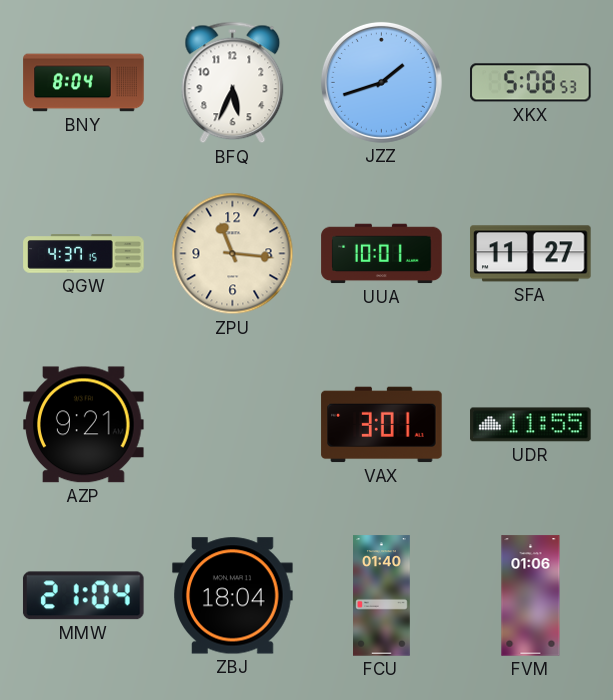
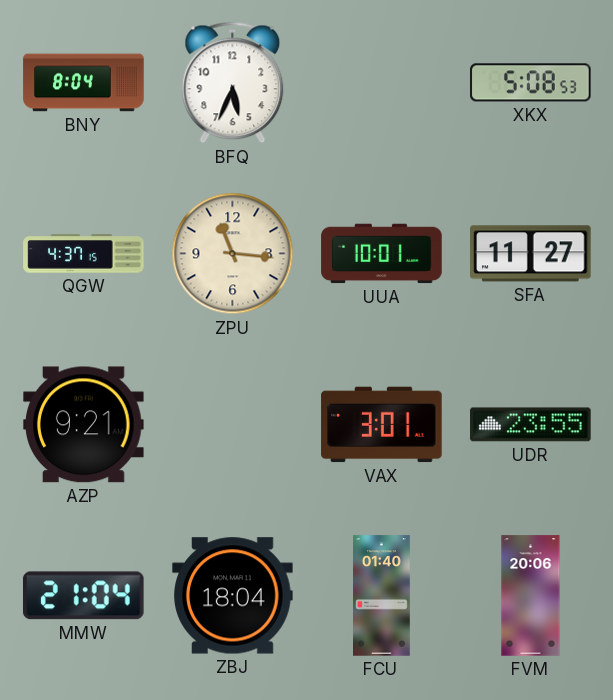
JZZ: 1:42 -> none
UDR: 11:55 -> 23:55
FVM: 01:06 -> 20:06
